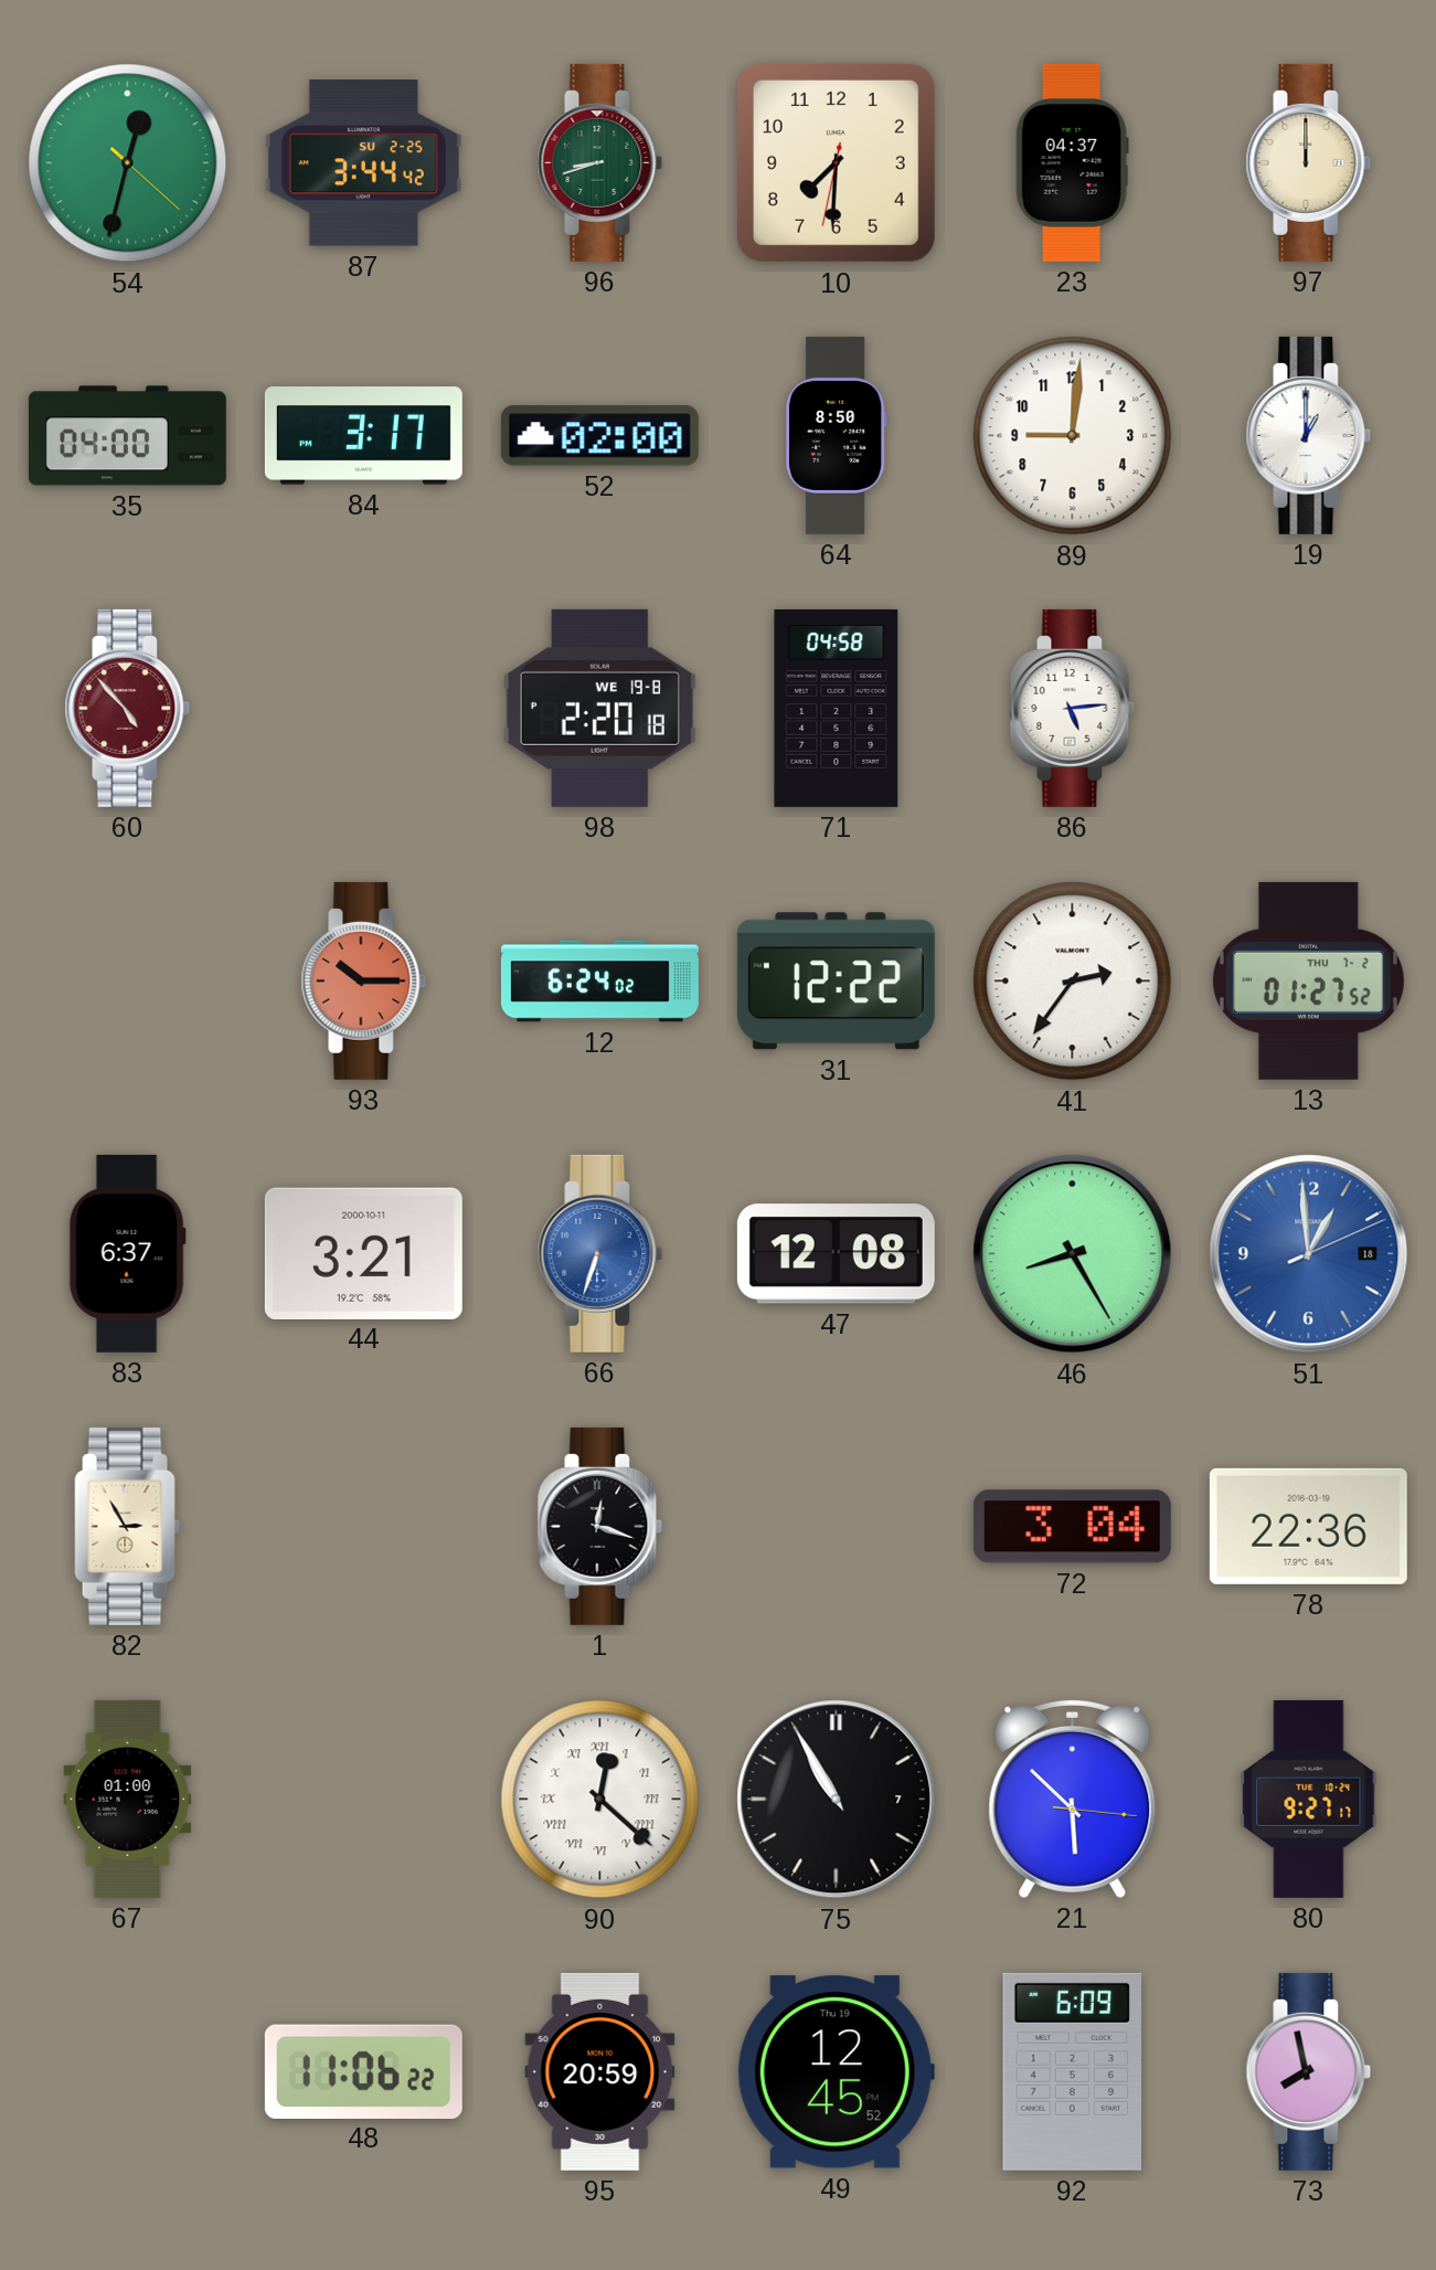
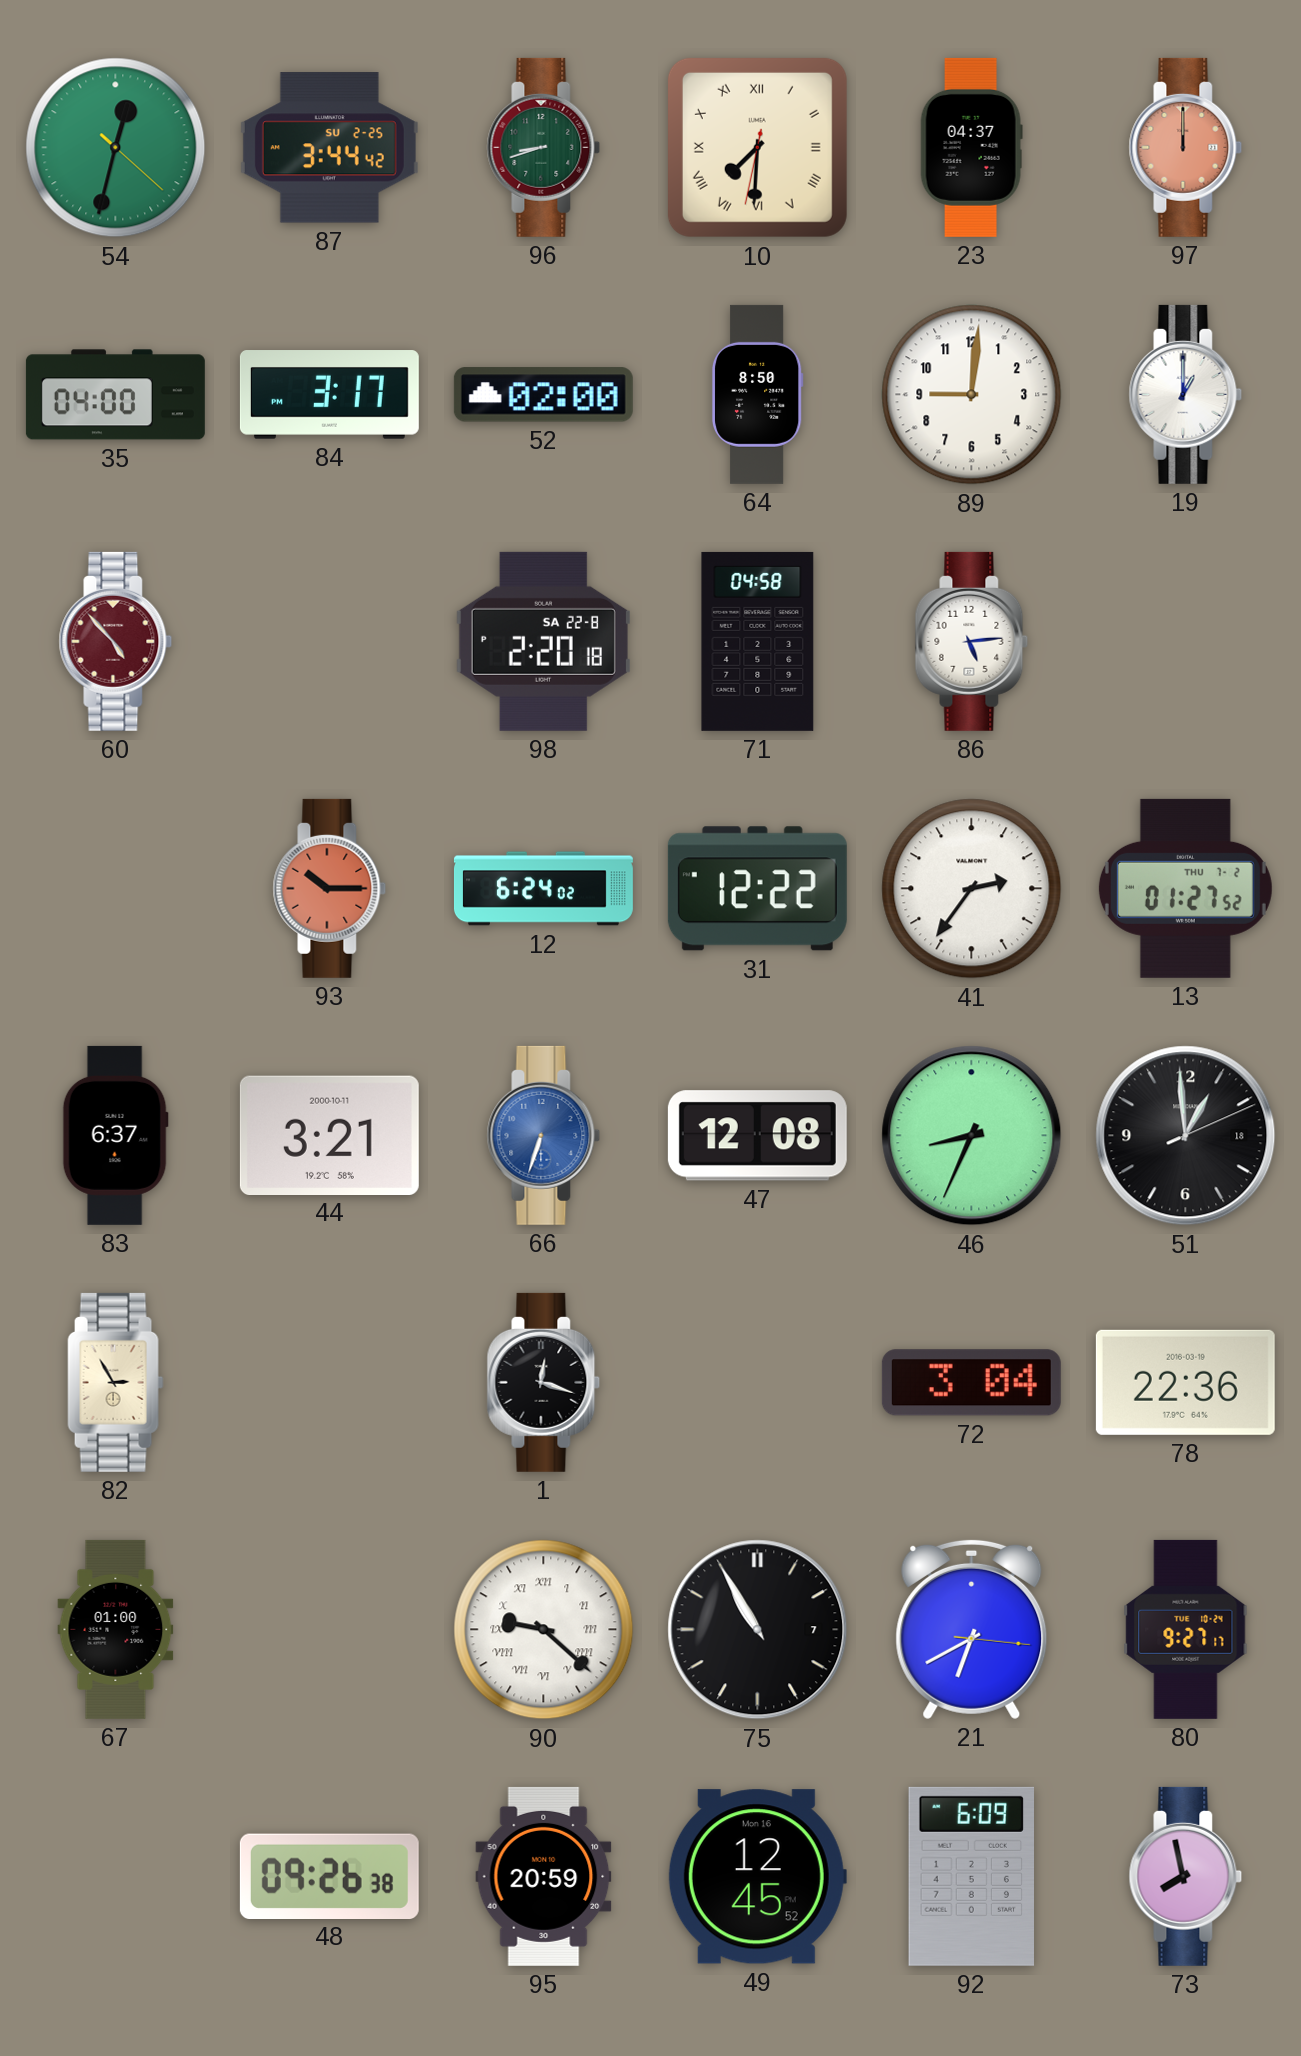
10 numerals: Arabic -> Roman
97 dial: cream -> salmon
98 date: WE 19-8 -> SA 22-8
46: 8:25 -> 8:34
51 dial: blue -> black
90: 12:22 -> 9:22
21: 5:52 -> 6:40
48: 11:06 -> 09:26
49 date: Thu 19 -> Mon 16
